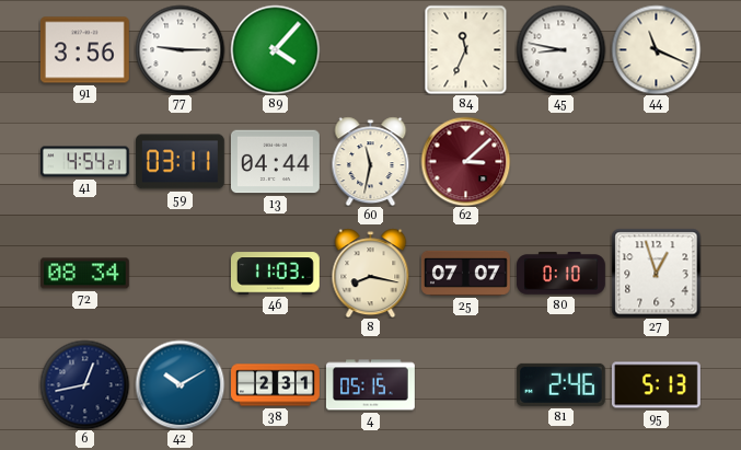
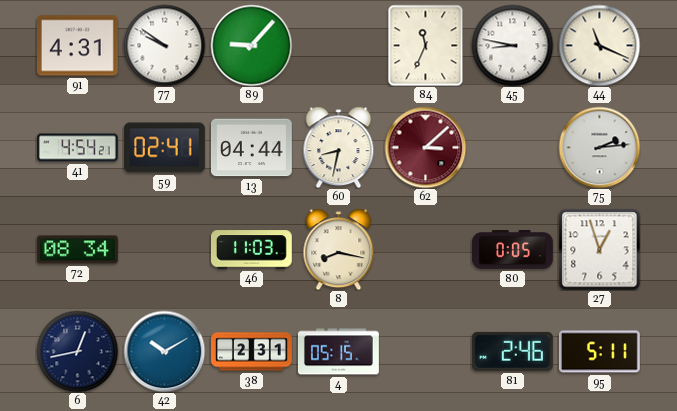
91: 3:56 -> 4:31
77: 9:15 -> 9:51
89: 4:07 -> 9:07
59: 03:11 -> 02:41
60: 11:32 -> 8:32
75: none -> 2:14
25: 07:07 -> none
80: 0:10 -> 0:05
95: 5:13 -> 5:11
